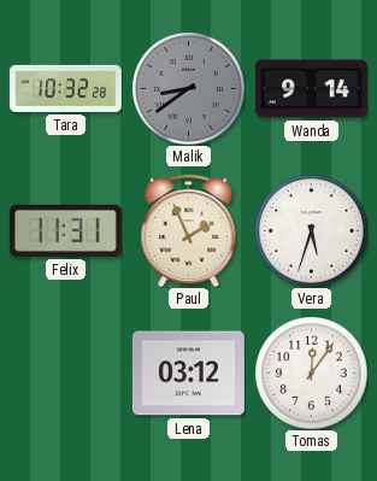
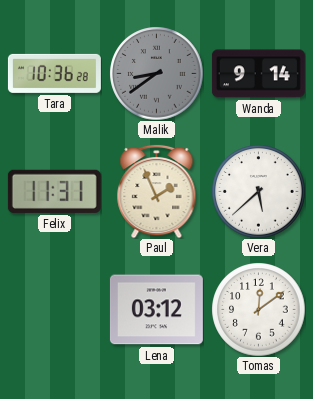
Tara: 10:32 -> 10:36
Vera: 5:33 -> 5:38
Tomas: 12:06 -> 12:09
